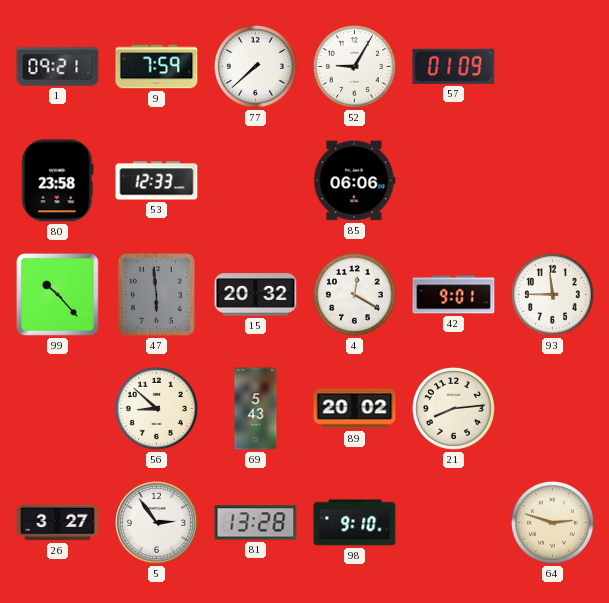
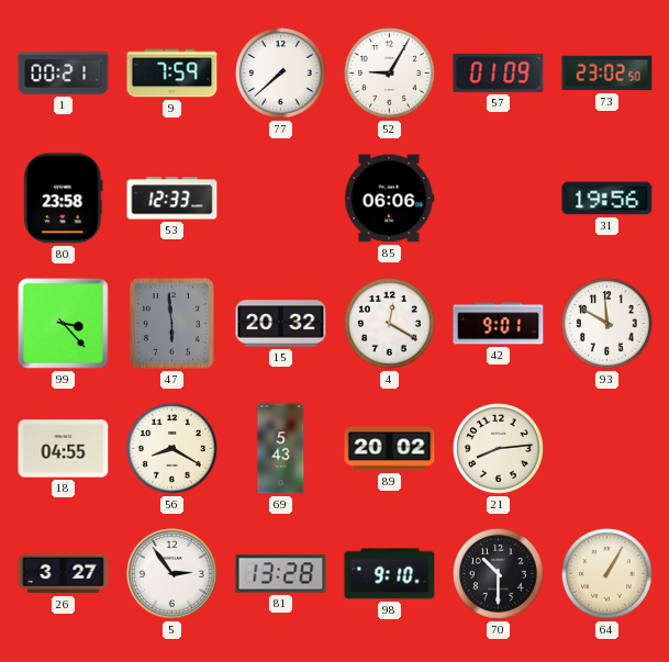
1: 09:21 -> 00:21
73: none -> 23:02
31: none -> 19:56
99: 10:23 -> 3:23
93: 11:45 -> 11:50
18: none -> 04:55
56: 8:52 -> 8:20
70: none -> 10:30
64: 2:48 -> 1:05
